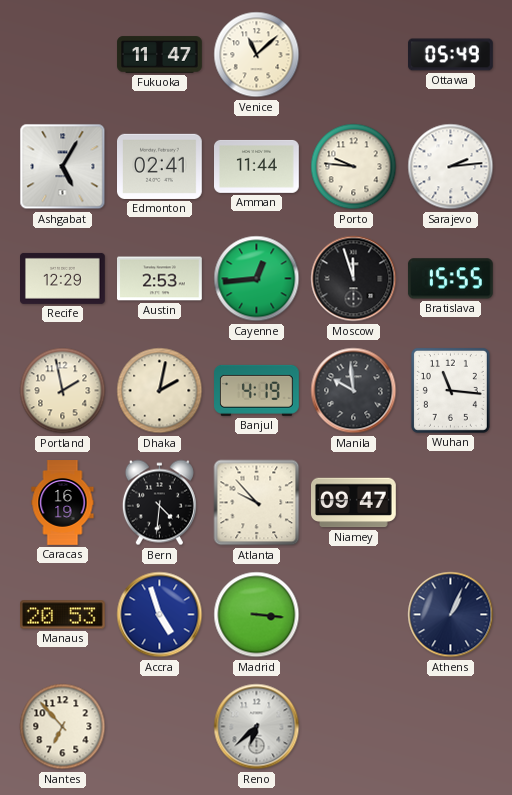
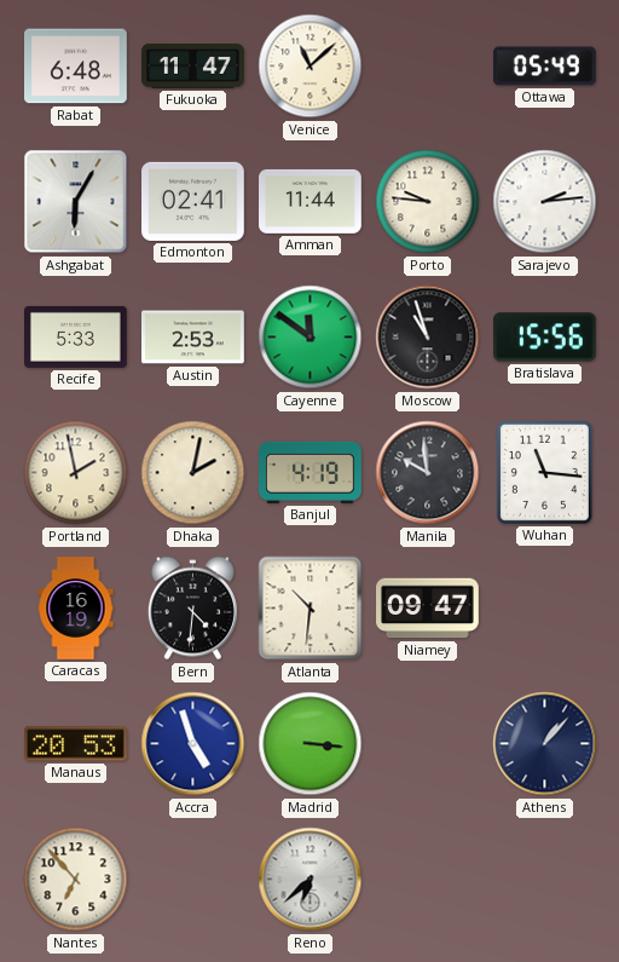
Rabat: none -> 6:48
Ashgabat: 5:05 -> 6:05
Recife: 12:29 -> 5:33
Cayenne: 12:44 -> 11:51
Moscow: 11:57 -> 10:57
Bratislava: 15:55 -> 15:56
Atlanta: 9:53 -> 10:31
Athens: 1:04 -> 1:07
